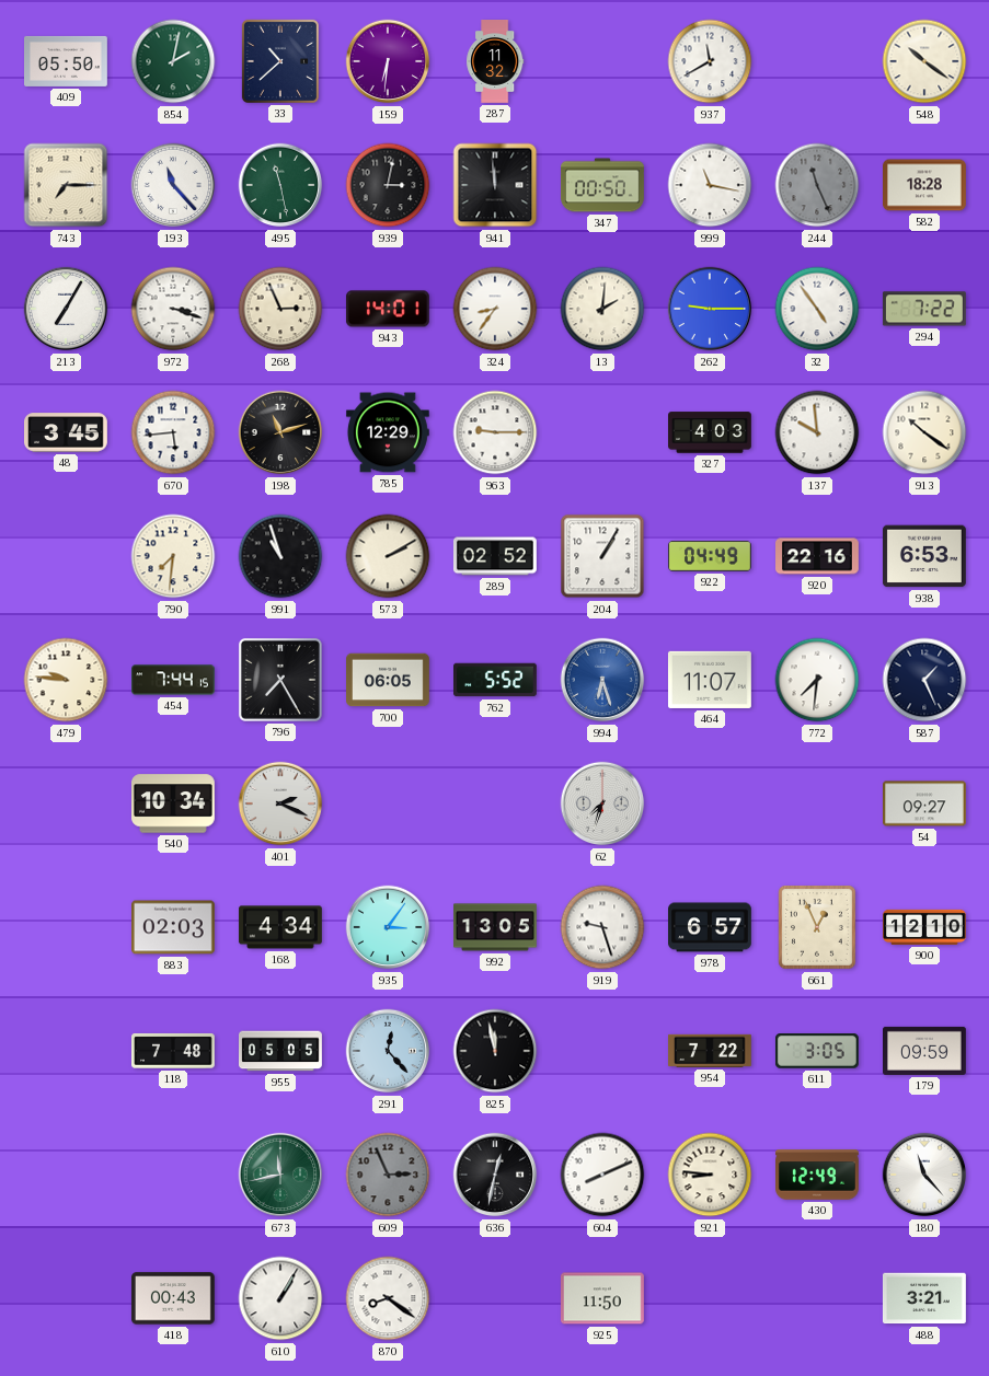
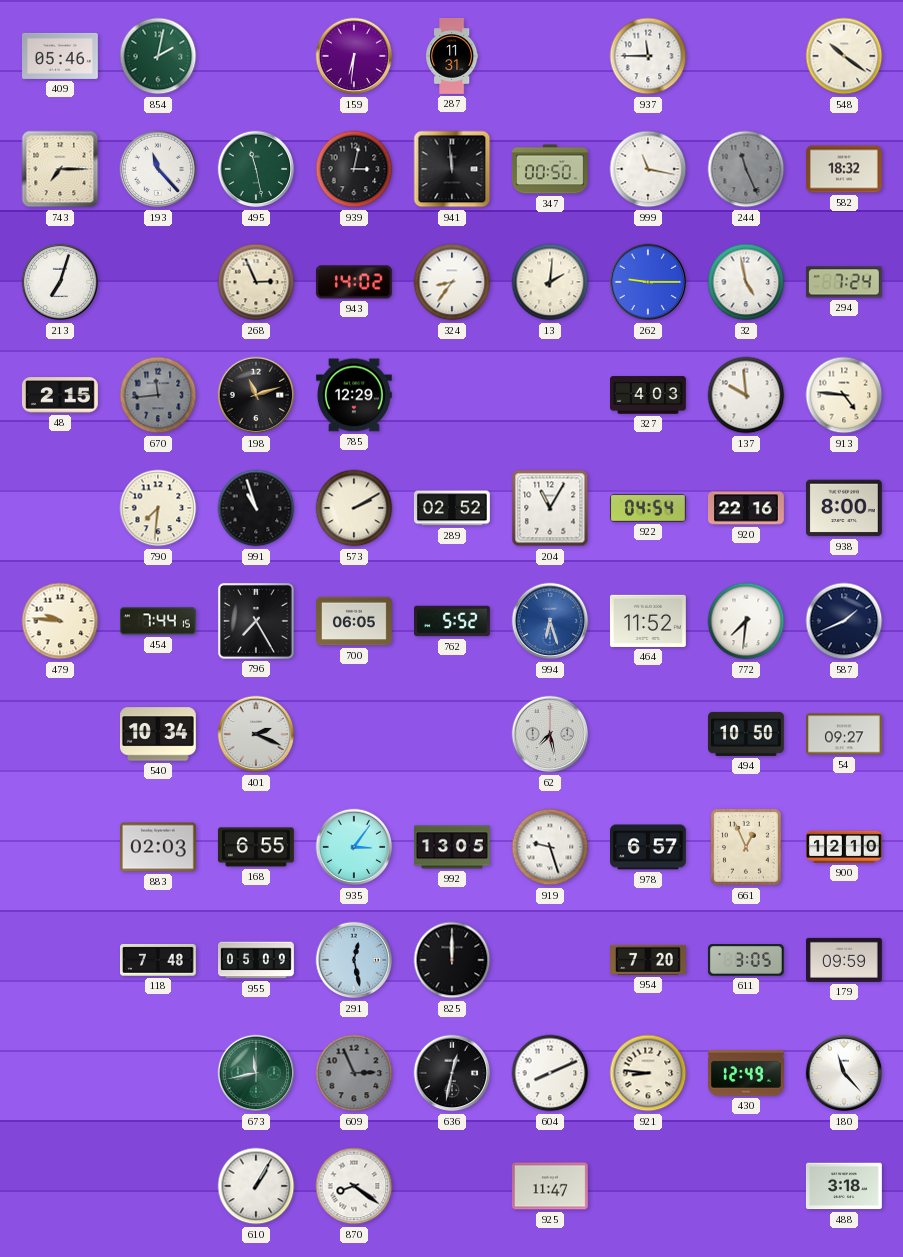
409: 05:50 -> 05:46
33: 10:38 -> none
287: 11:32 -> 11:31
937: 11:40 -> 11:45
582: 18:28 -> 18:32
213: 7:05 -> 7:03
972: 3:18 -> none
943: 14:01 -> 14:02
32: 4:54 -> 4:58
294: 7:22 -> 7:24
48: 3:45 -> 2:15
670: 5:44 -> 11:44
670 dial: white -> grey
963: 9:15 -> none
913: 10:21 -> 4:46
204: 1:05 -> 11:05
922: 04:49 -> 04:54
938: 6:53 -> 8:00
464: 11:07 -> 11:52
587: 1:26 -> 1:41
62: 7:33 -> 7:28
494: none -> 10:50
168: 4:34 -> 6:55
955: 05:05 -> 05:09
291: 12:23 -> 12:28
825: 11:58 -> 12:00
954: 7:22 -> 7:20
418: 00:43 -> none
925: 11:50 -> 11:47
488: 3:21 -> 3:18
